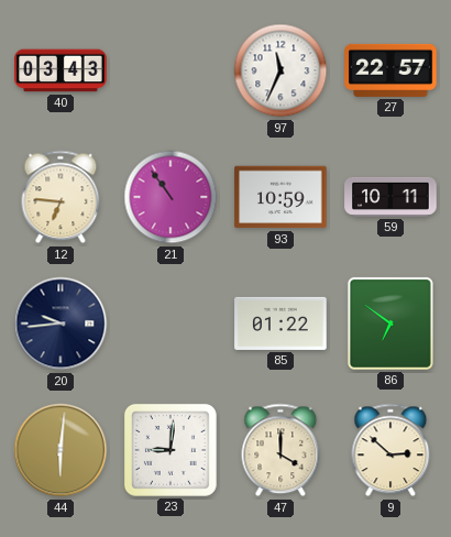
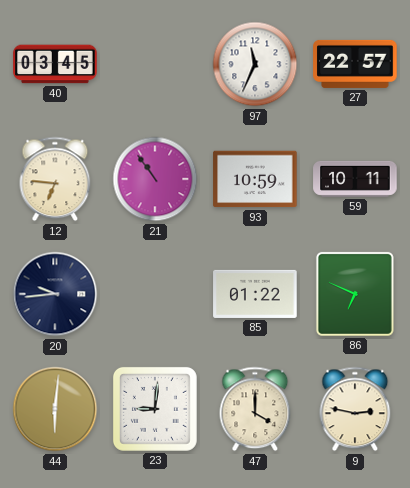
40: 03:43 -> 03:45
86: 6:51 -> 6:49
9: 2:52 -> 2:47
